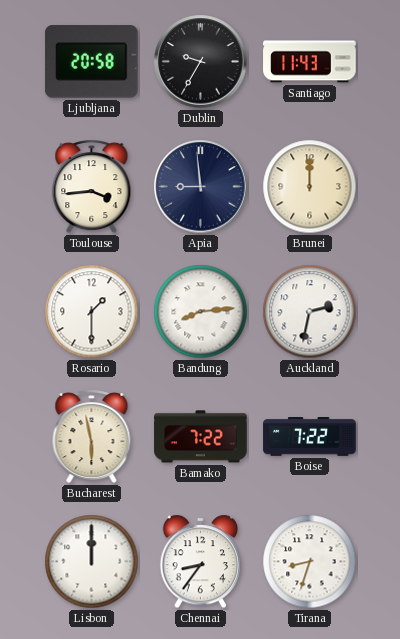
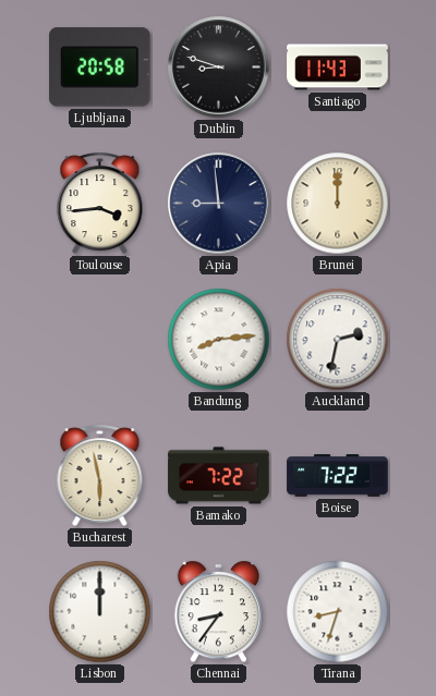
Dublin: 9:35 -> 8:48
Rosario: 1:30 -> none
